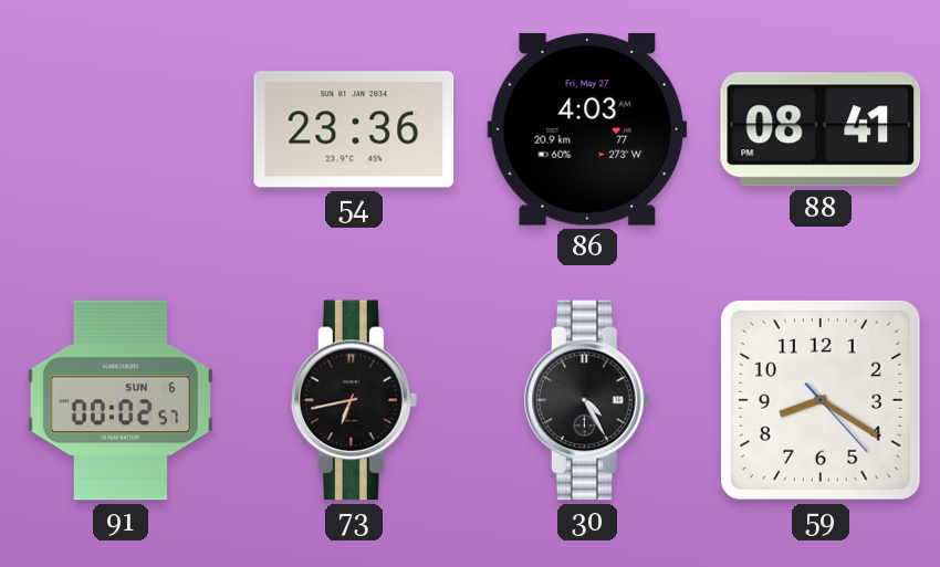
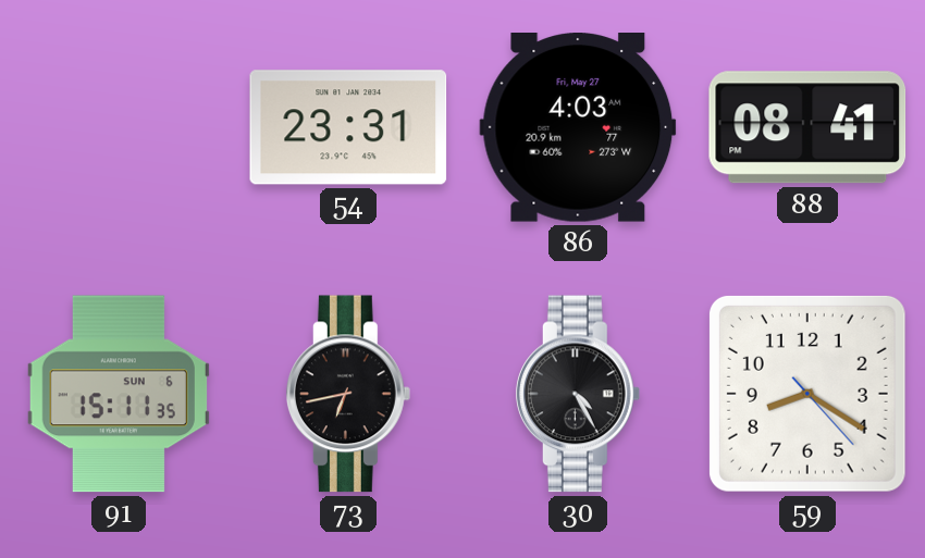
54: 23:36 -> 23:31
91: 00:02 -> 15:11
